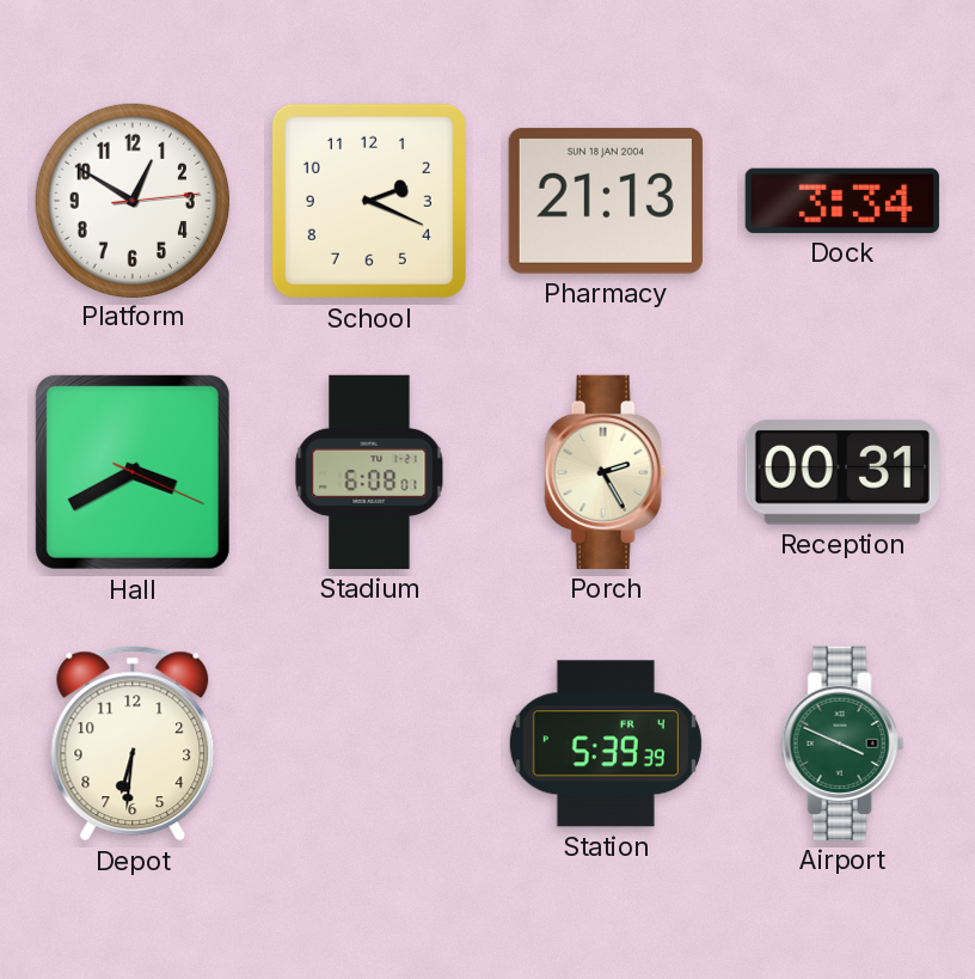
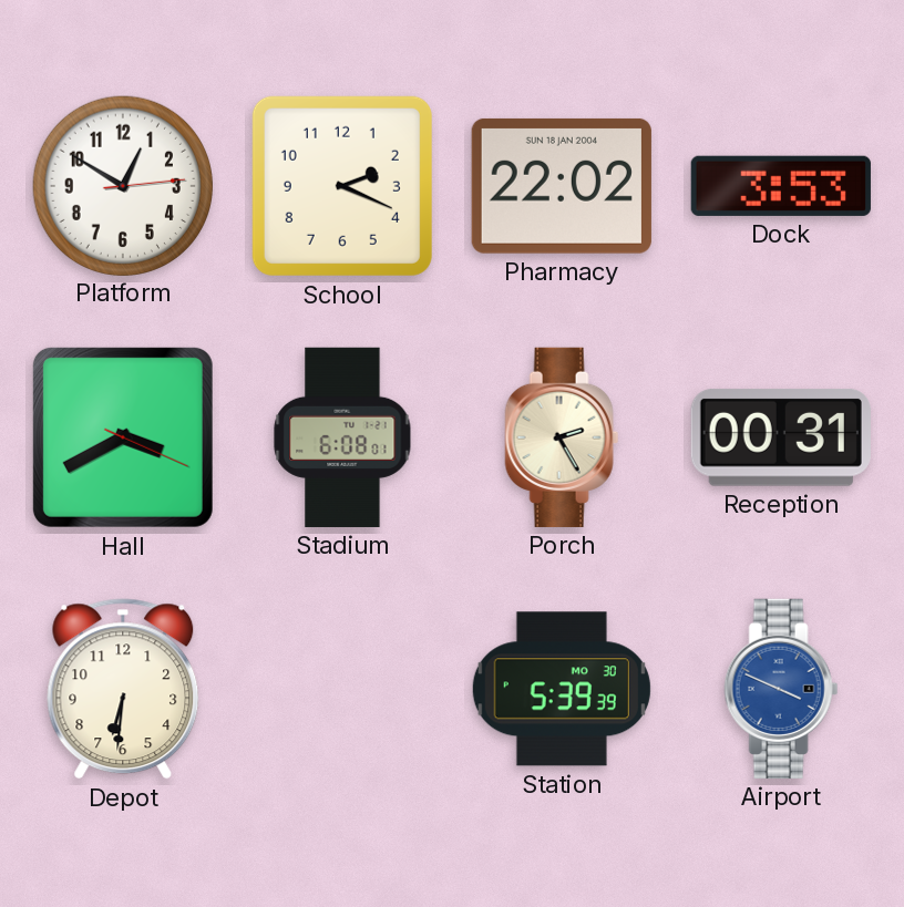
Pharmacy: 21:13 -> 22:02
Dock: 3:34 -> 3:53
Station date: FR 4 -> MO 30
Airport dial: green -> blue
